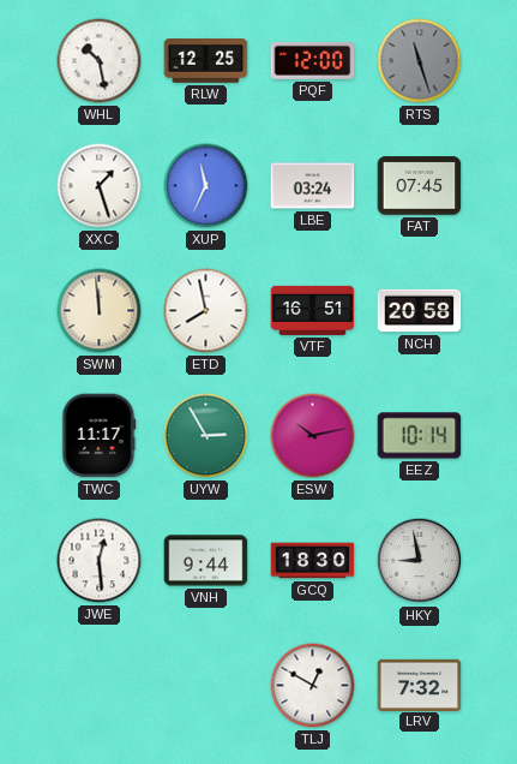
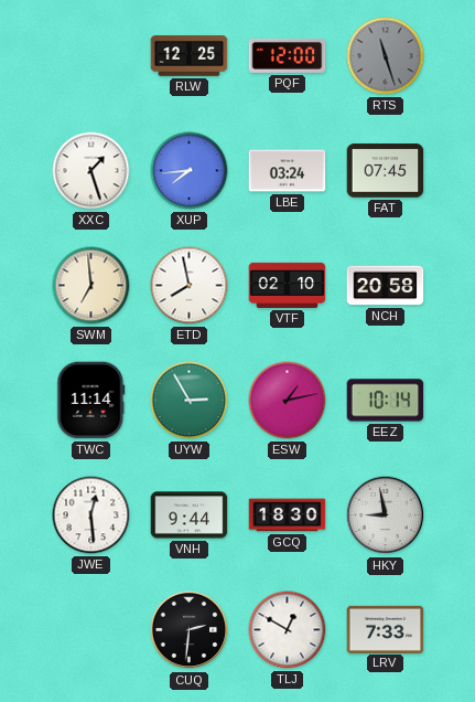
WHL: 10:28 -> none
XUP: 11:34 -> 7:44
SWM: 11:59 -> 6:59
VTF: 16:51 -> 02:10
TWC: 11:17 -> 11:14
ESW: 10:13 -> 1:13
CUQ: none -> 2:31
LRV: 7:32 -> 7:33
